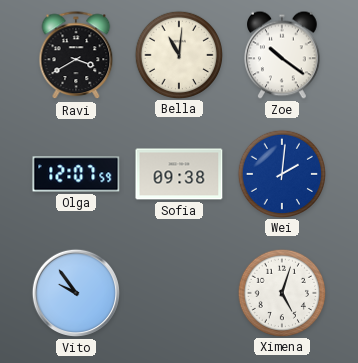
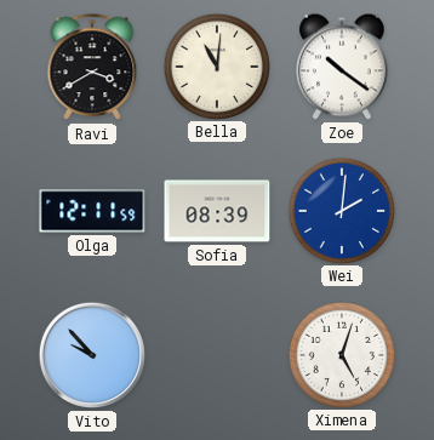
Olga: 12:07 -> 12:11
Sofia: 09:38 -> 08:39
Vito: 9:54 -> 9:53
